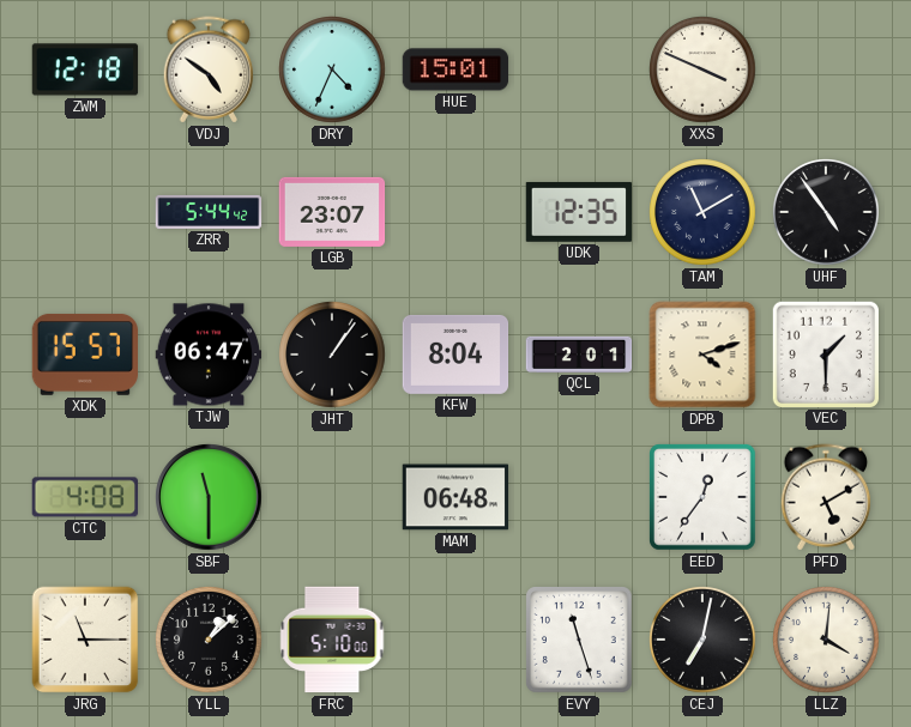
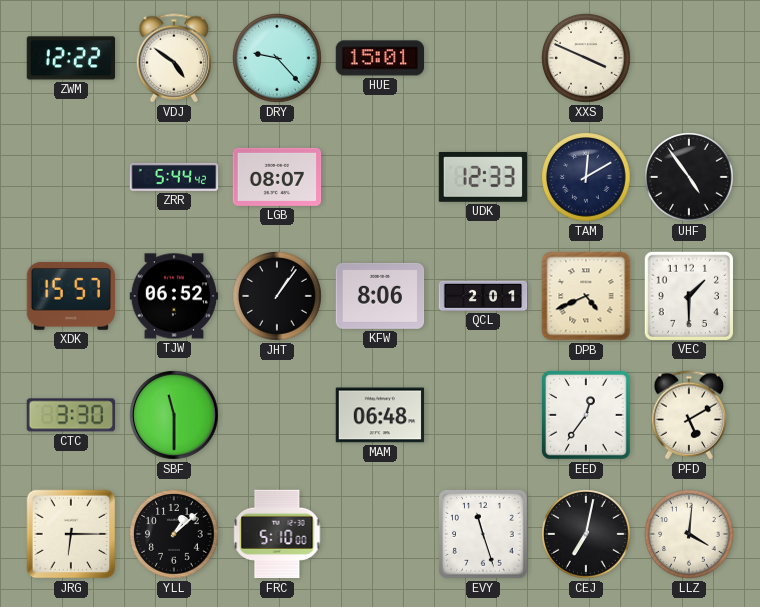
ZWM: 12:18 -> 12:22
DRY: 4:34 -> 9:23
LGB: 23:07 -> 08:07
UDK: 12:35 -> 12:33
TAM: 11:10 -> 12:10
TJW: 06:47 -> 06:52
KFW: 8:04 -> 8:06
DPB: 4:12 -> 4:41
CTC: 4:08 -> 3:30
JRG: 11:15 -> 6:15
